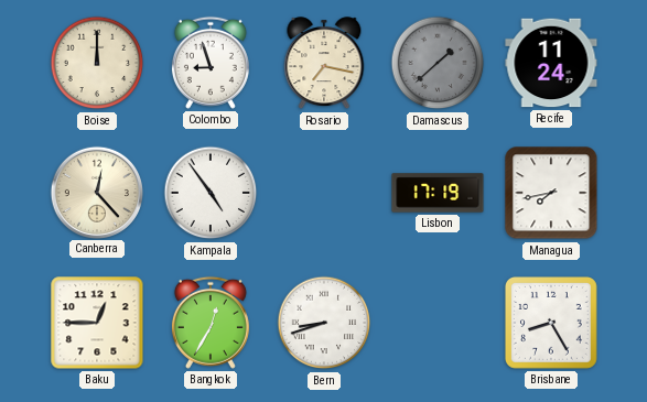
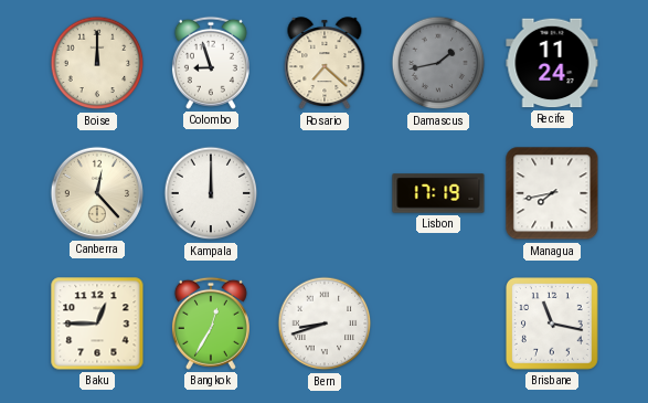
Rosario: 7:17 -> 7:22
Damascus: 1:38 -> 1:43
Kampala: 4:54 -> 12:00
Brisbane: 8:25 -> 11:17
